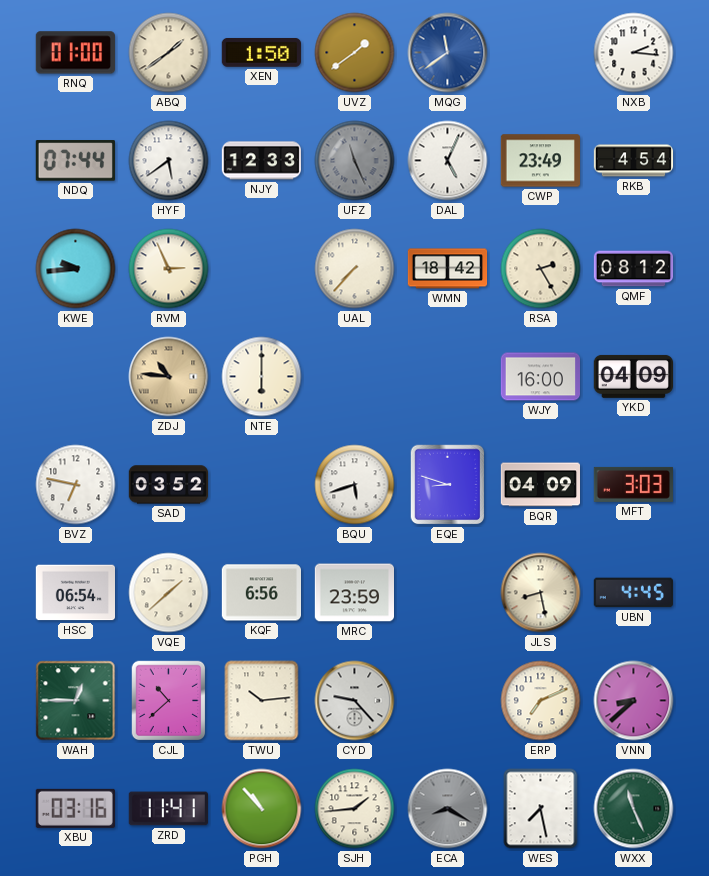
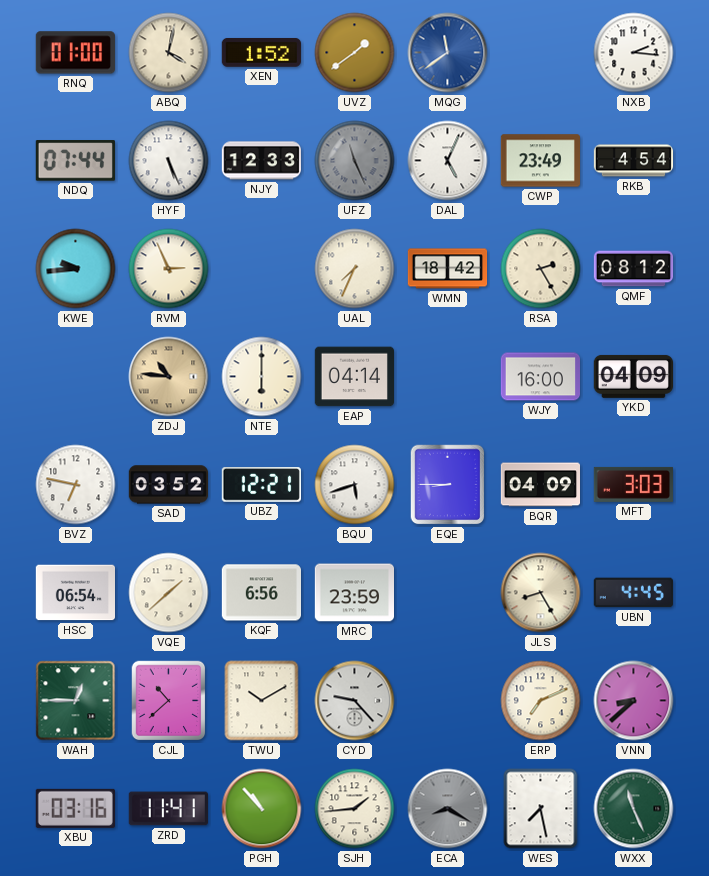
ABQ: 1:39 -> 4:02
XEN: 1:50 -> 1:52
HYF: 5:39 -> 5:26
UAL: 7:37 -> 7:34
EAP: none -> 04:14
UBZ: none -> 12:21
EQE: 8:48 -> 8:45
JLS: 8:28 -> 8:25
TWU: 10:14 -> 10:10
